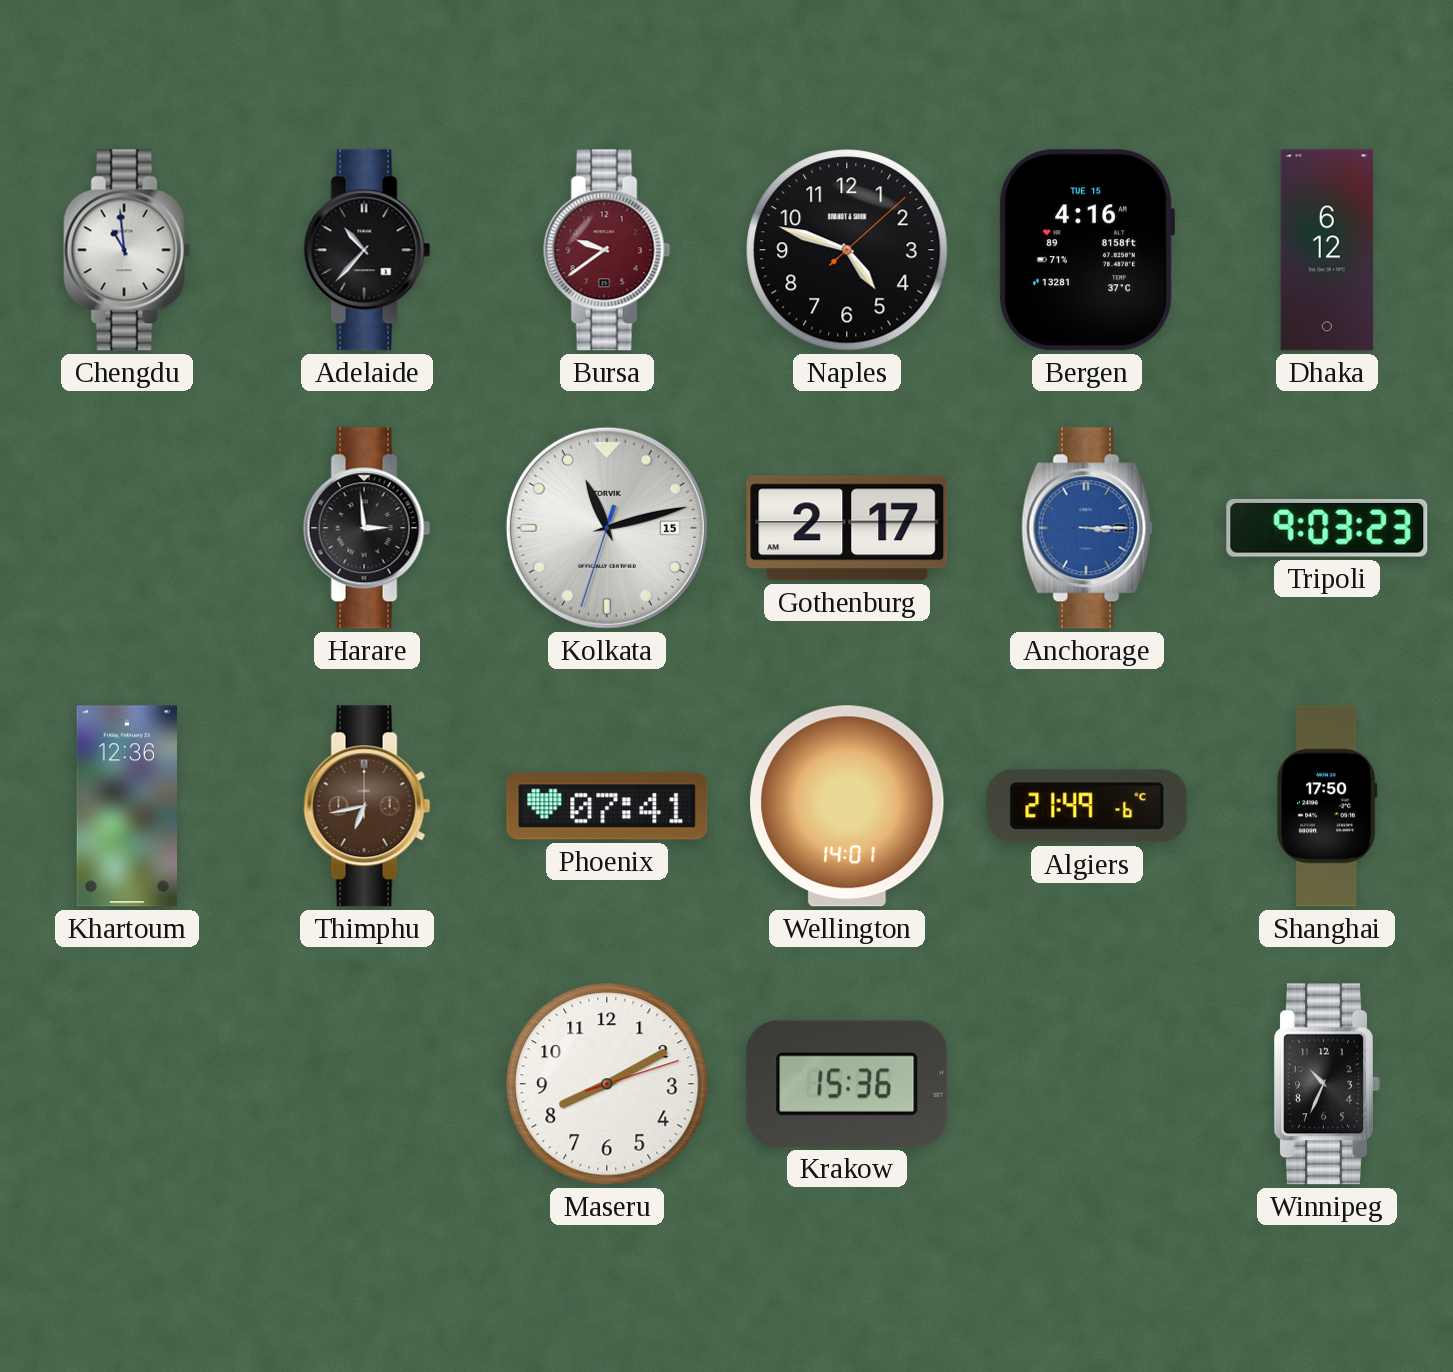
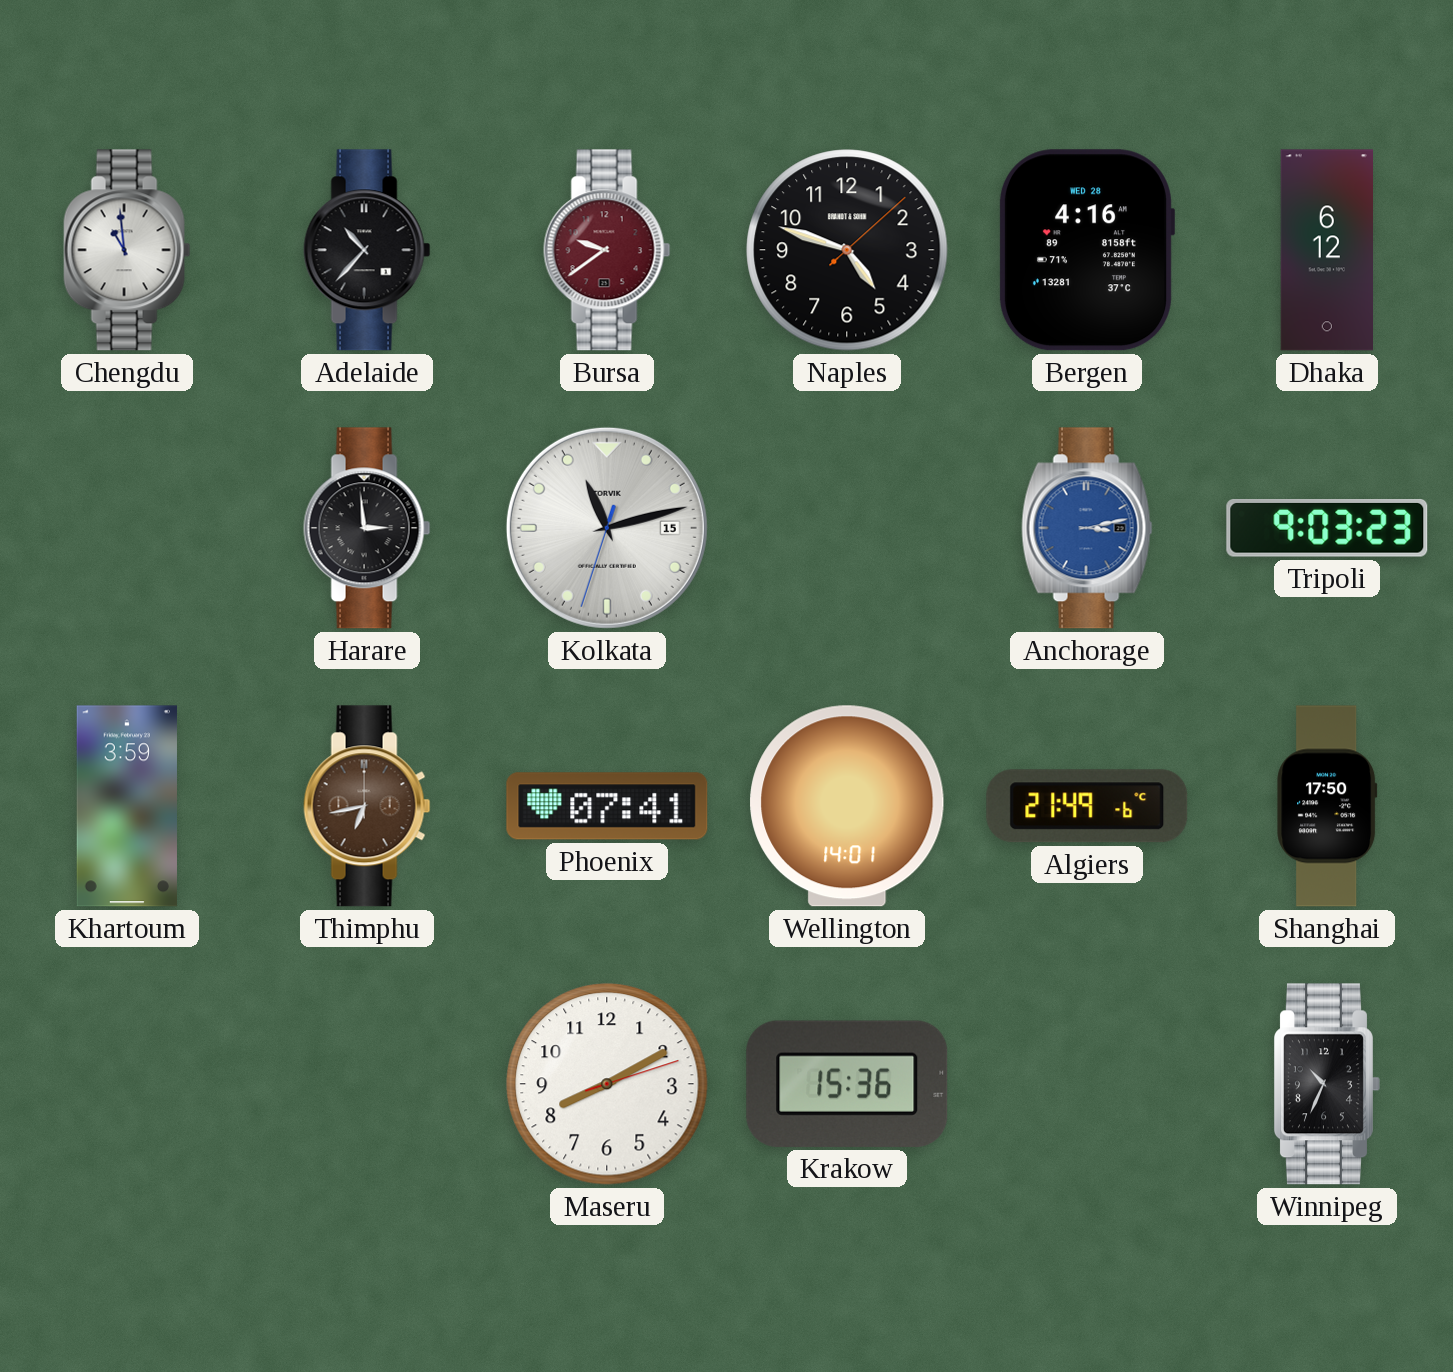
Bergen date: TUE 15 -> WED 28
Gothenburg: 2:17 -> none
Anchorage: 3:15 -> 3:13
Khartoum: 12:36 -> 3:59
